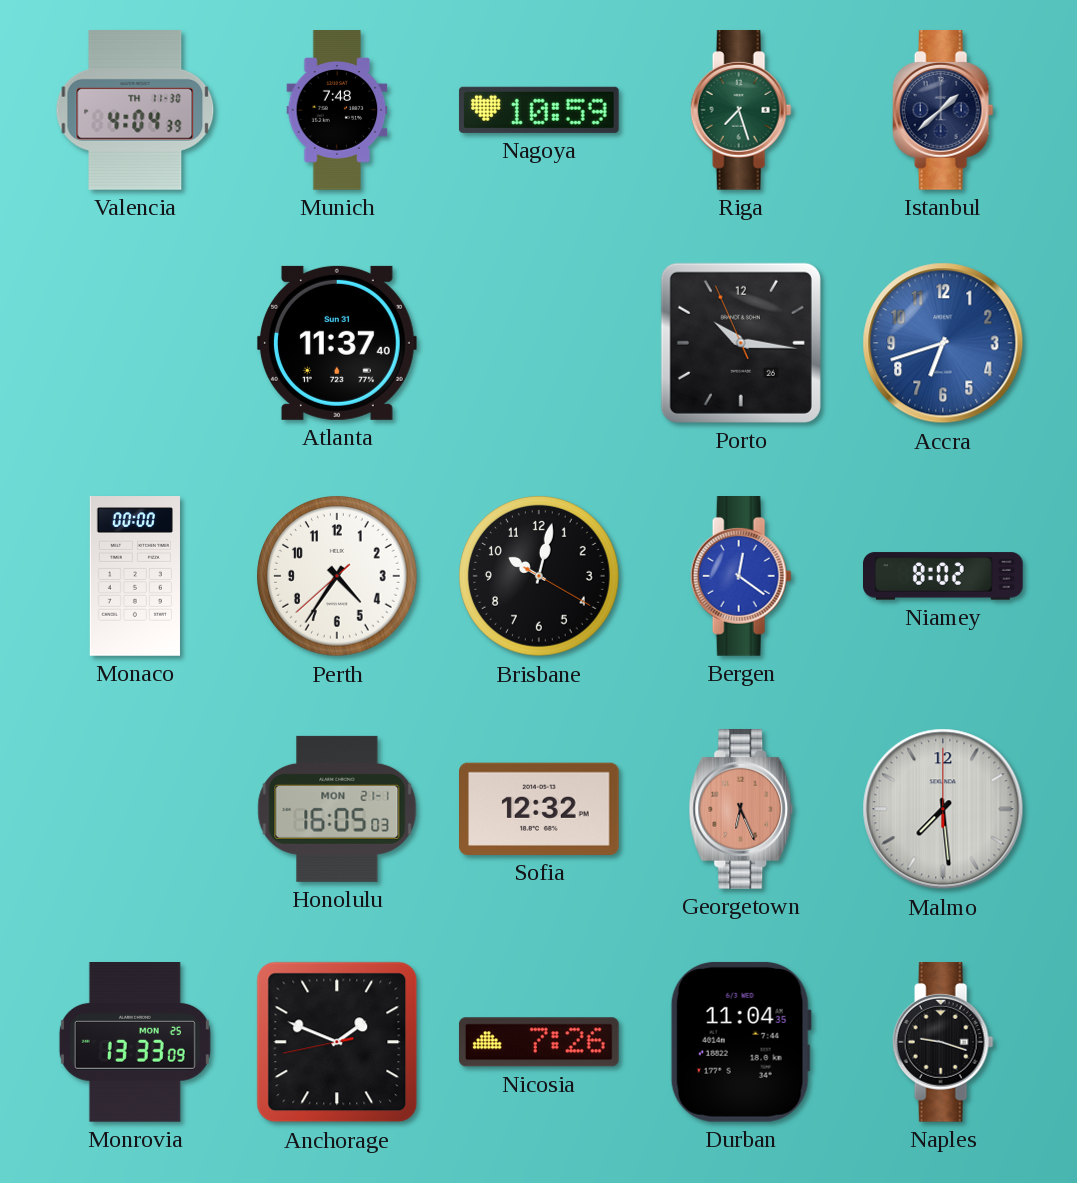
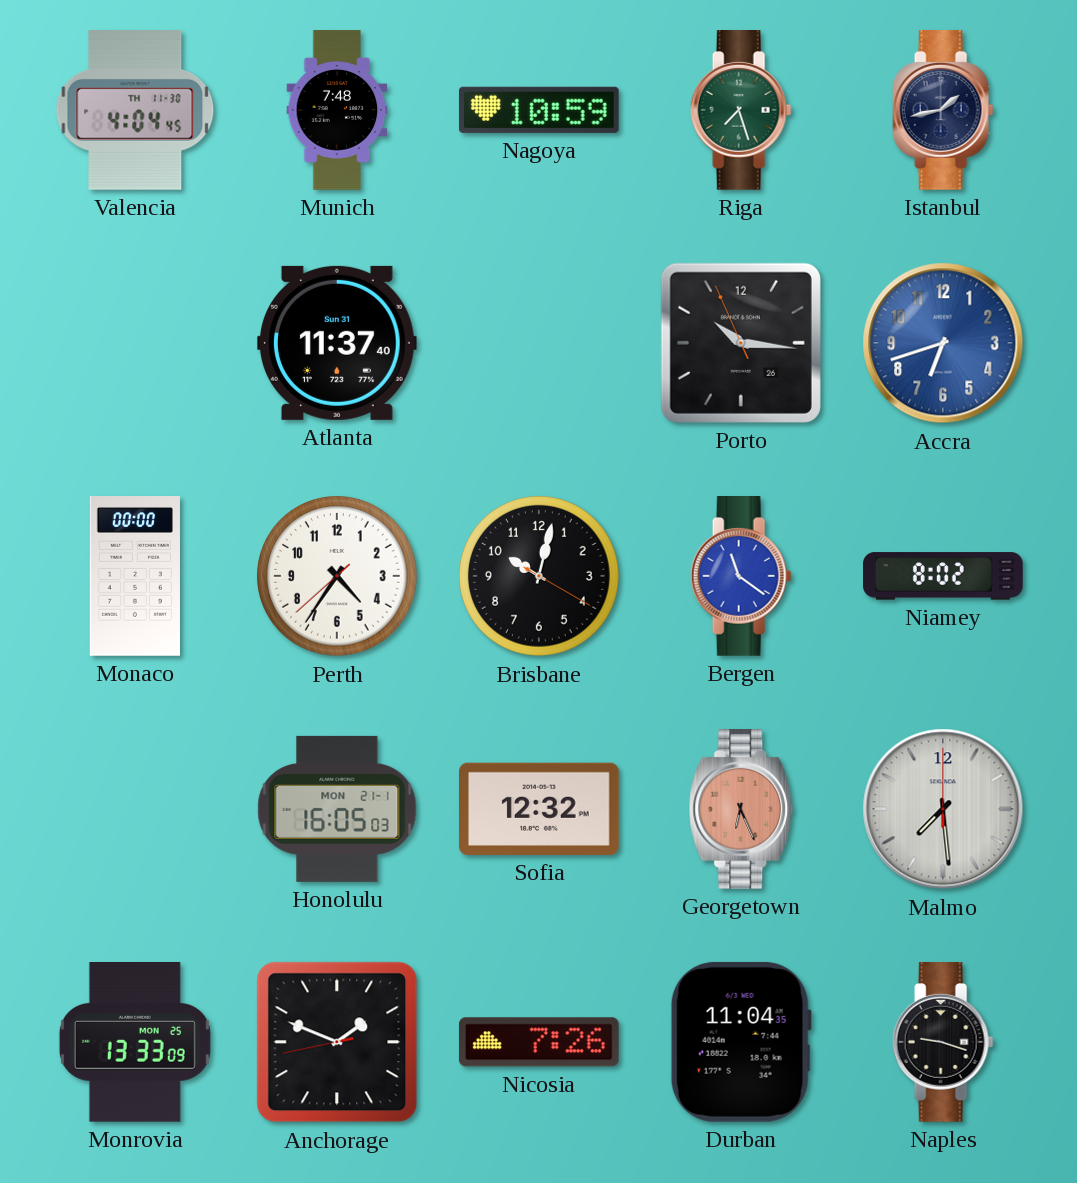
Valencia: 4:04:39 -> 4:04:45
Istanbul: 1:38 -> 1:43
Bergen: 12:21 -> 11:21
